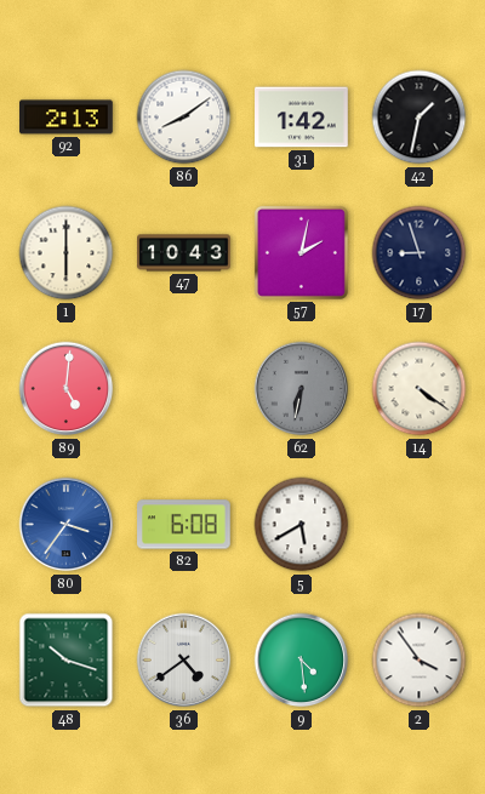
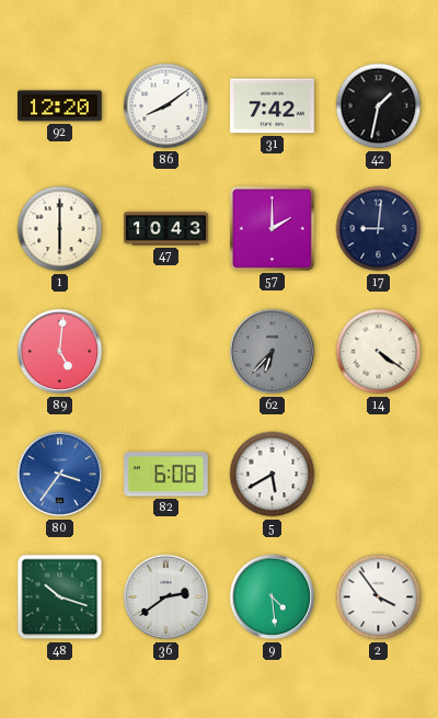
92: 2:13 -> 12:20
31: 1:42 -> 7:42
57: 2:02 -> 2:00
17: 8:57 -> 9:01
62: 6:32 -> 6:37
36: 4:39 -> 2:39
